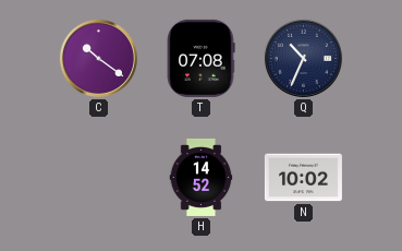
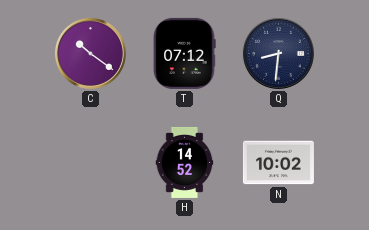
T: 07:08 -> 07:12
Q: 10:34 -> 8:31
